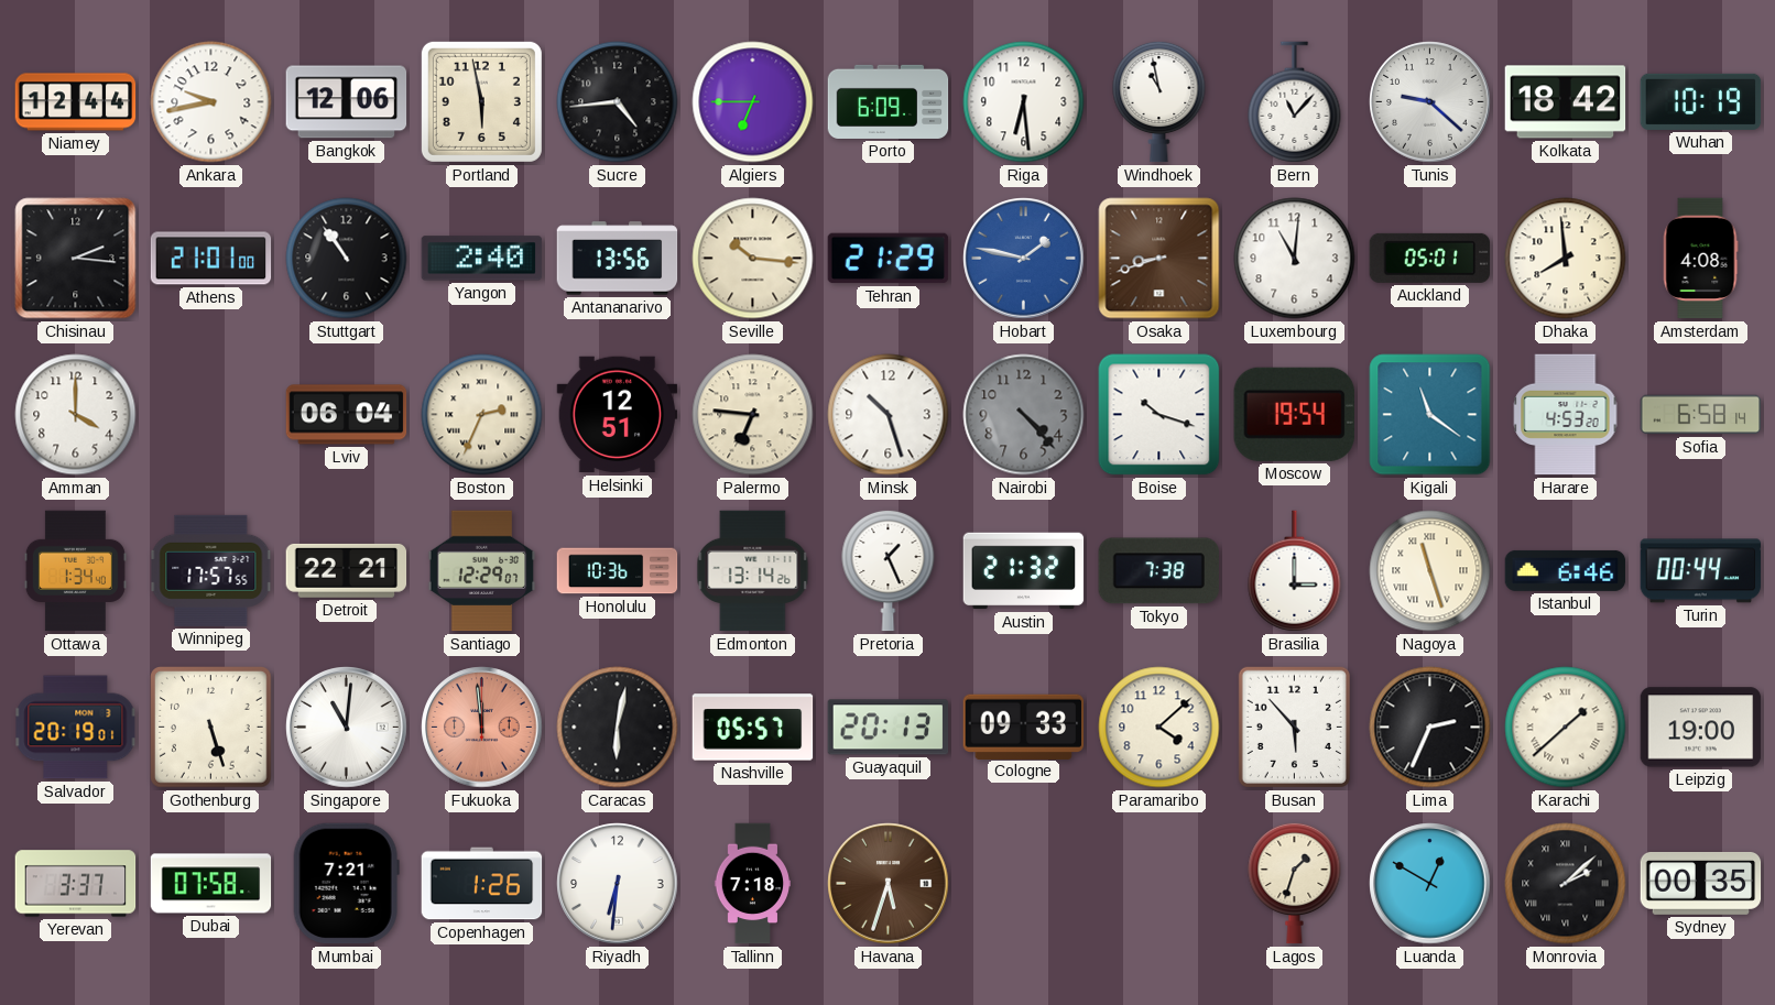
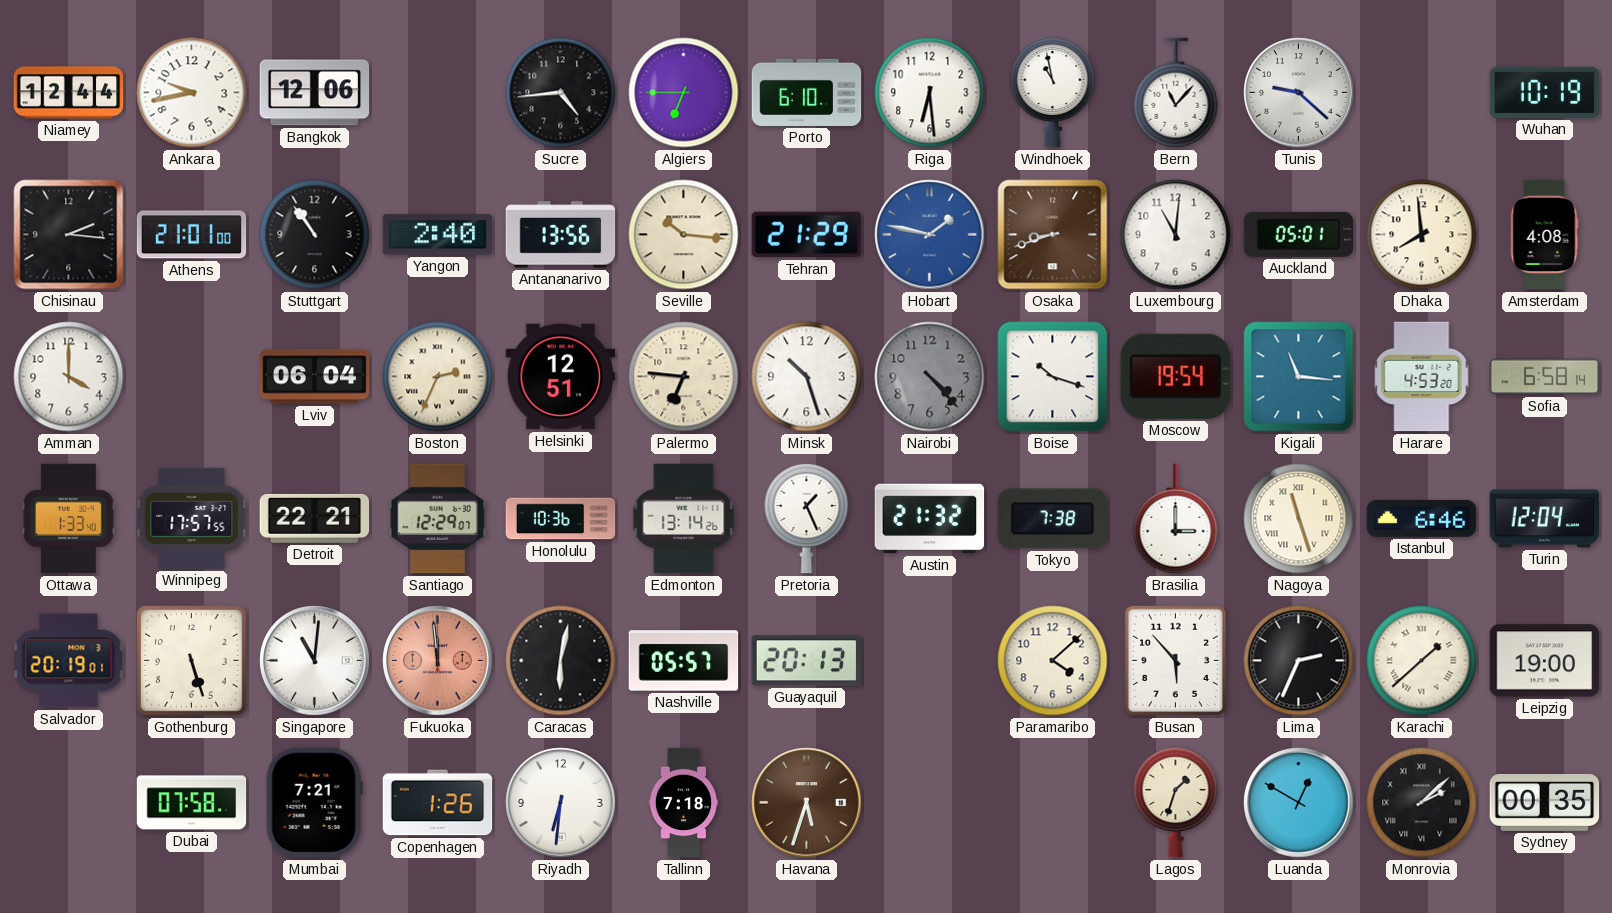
Portland: 5:58 -> none
Porto: 6:09 -> 6:10
Kolkata: 18:42 -> none
Kigali: 11:21 -> 11:16
Ottawa: 1:34 -> 1:33
Turin: 00:44 -> 12:04
Cologne: 09:33 -> none
Yerevan: 3:37 -> none
